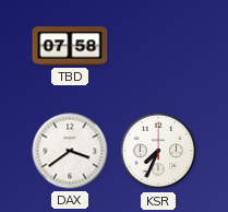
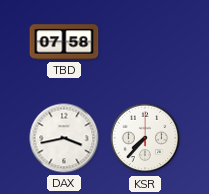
DAX: 3:39 -> 3:43
KSR: 7:34 -> 7:37
